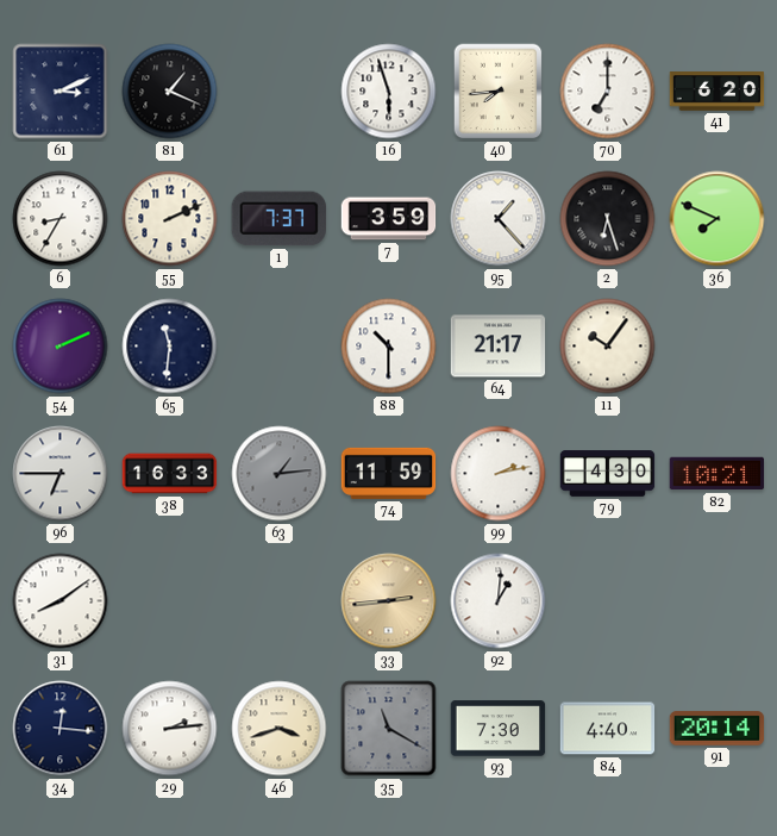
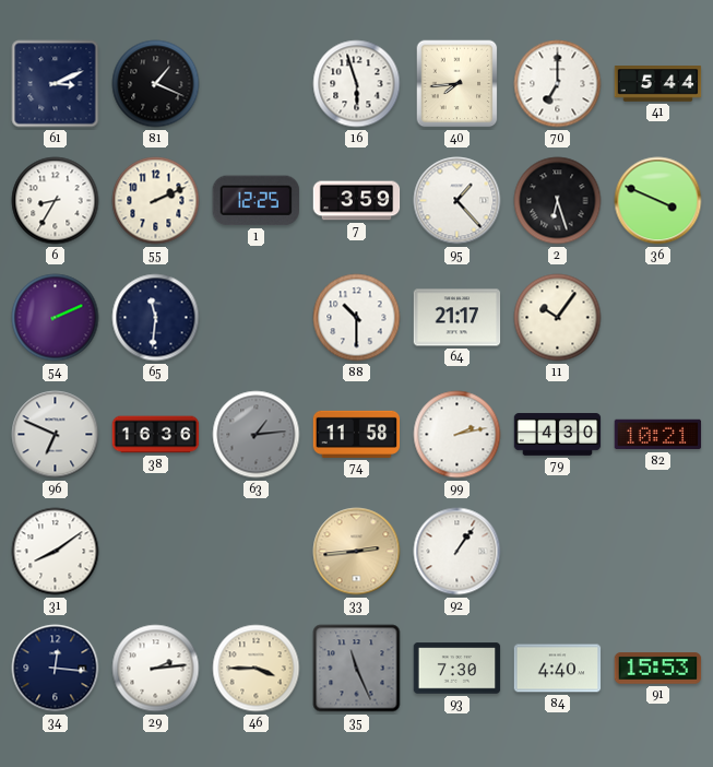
41: 6:20 -> 5:44
1: 7:37 -> 12:25
36: 7:49 -> 3:49
96: 6:45 -> 6:49
38: 16:33 -> 16:36
74: 11:59 -> 11:58
92: 1:01 -> 1:06
46: 3:42 -> 3:45
35: 11:20 -> 11:26
91: 20:14 -> 15:53
